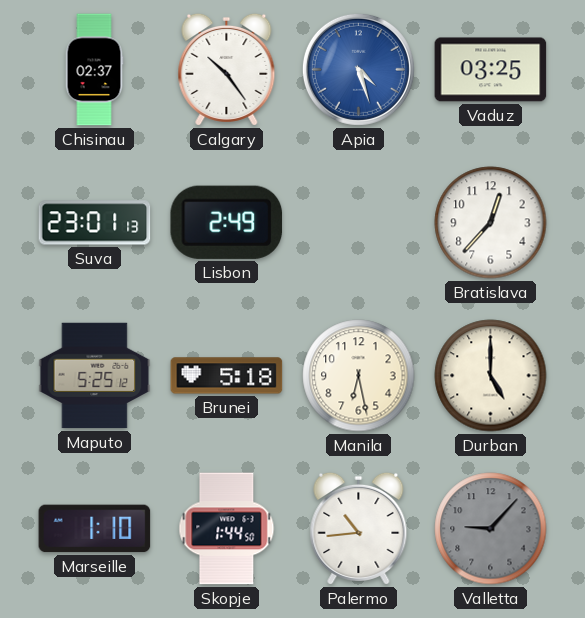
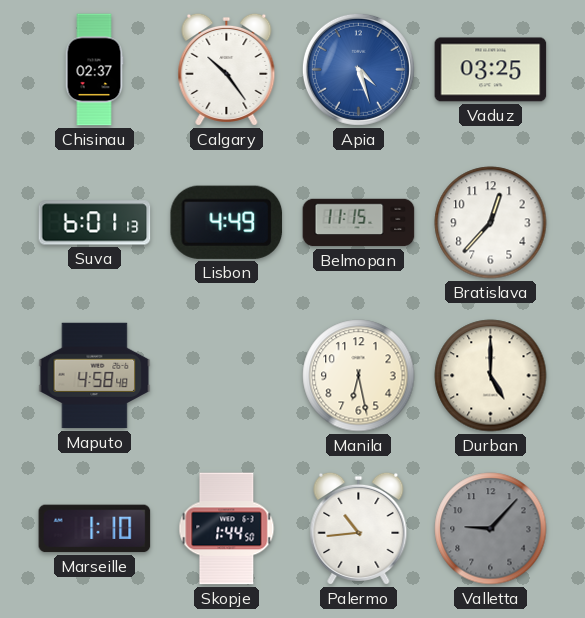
Suva: 23:01 -> 6:01
Lisbon: 2:49 -> 4:49
Belmopan: none -> 11:15
Maputo: 5:25 -> 4:58
Brunei: 5:18 -> none
